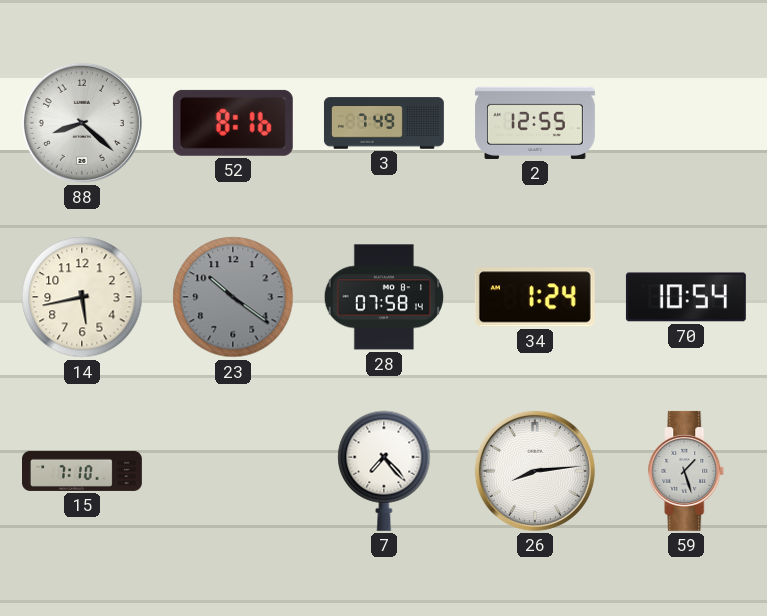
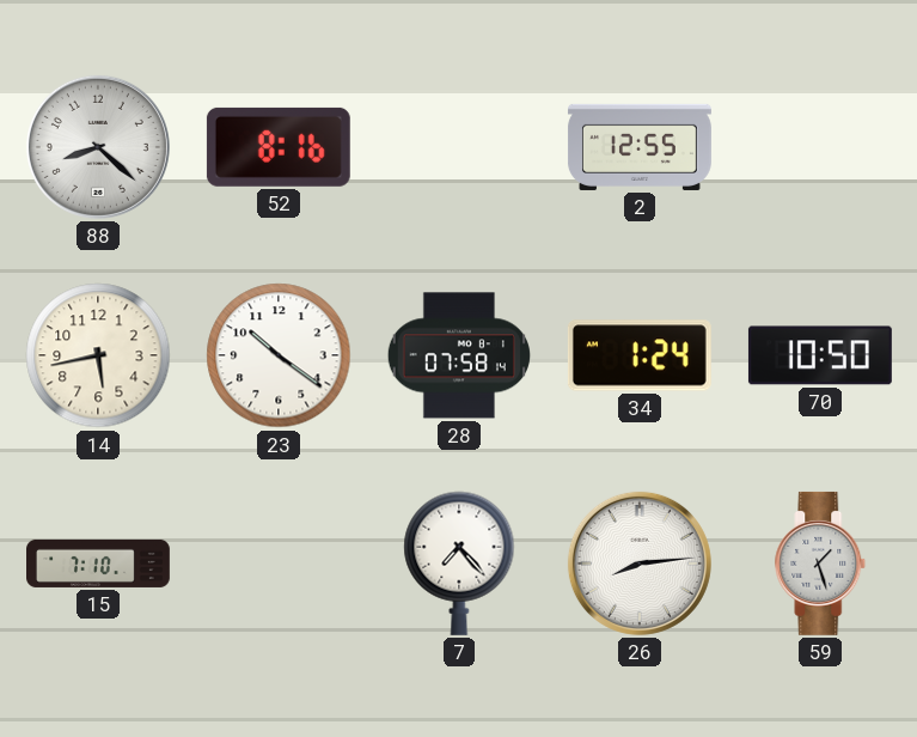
3: 7:49 -> none
23 dial: grey -> white
70: 10:54 -> 10:50
